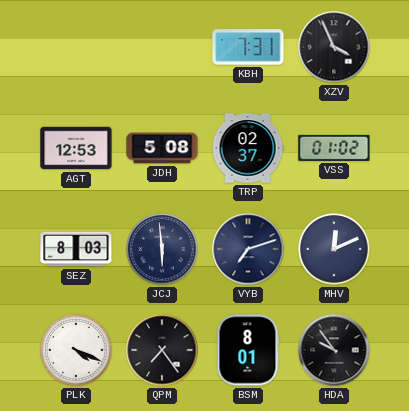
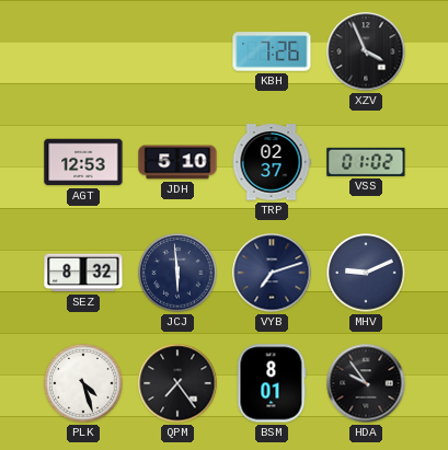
KBH: 7:31 -> 7:26
JDH: 5:08 -> 5:10
SEZ: 8:03 -> 8:32
MHV: 12:11 -> 9:11
PLK: 4:19 -> 4:27
